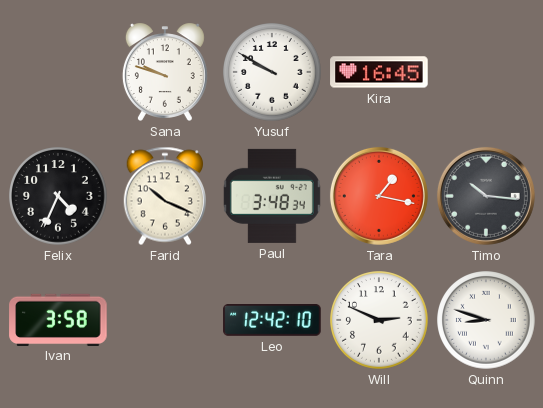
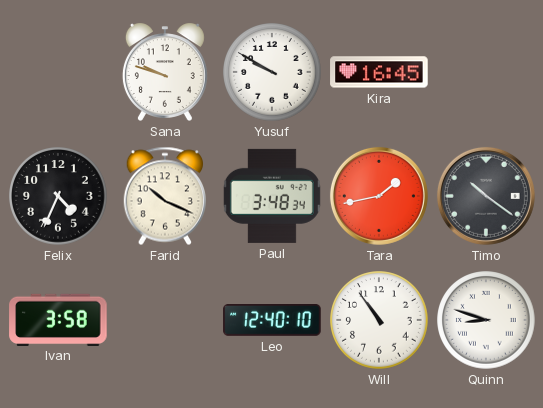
Tara: 1:17 -> 1:43
Timo: 10:16 -> 10:21
Leo: 12:42 -> 12:40
Will: 2:49 -> 10:54
